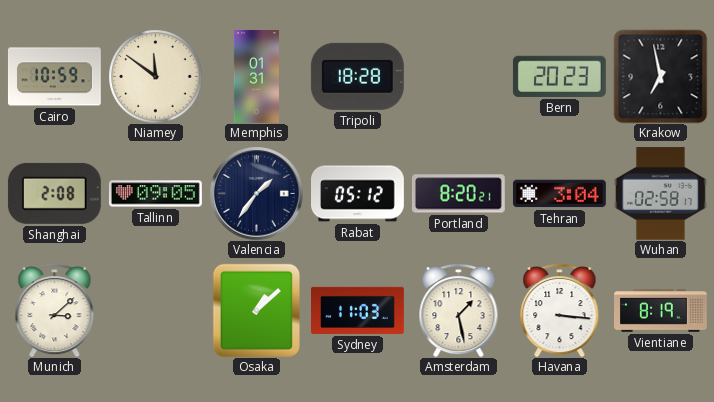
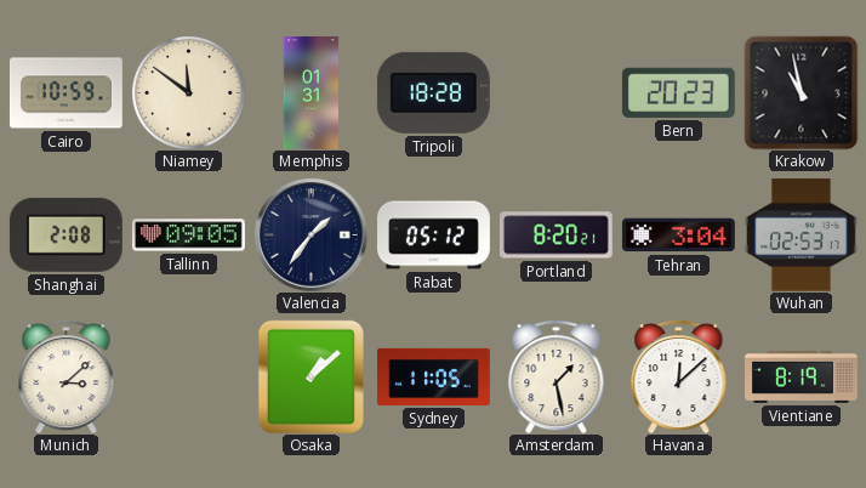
Krakow: 6:58 -> 10:58
Wuhan: 02:58 -> 02:53
Sydney: 11:03 -> 11:05
Havana: 3:16 -> 12:08
